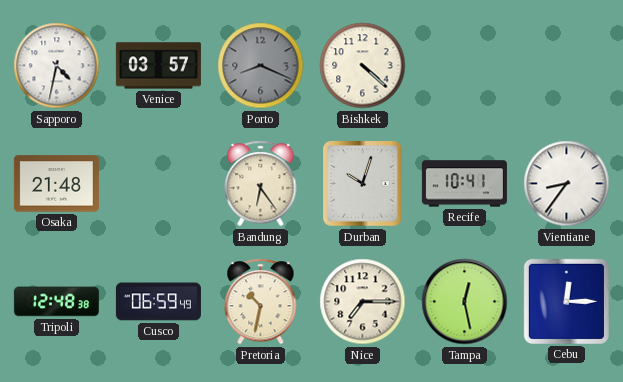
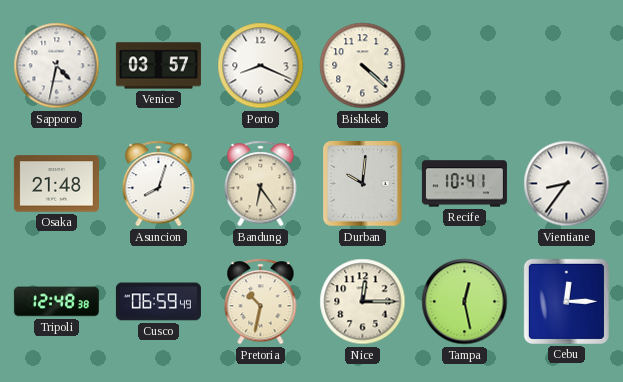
Porto dial: grey -> white
Asuncion: none -> 8:03
Durban: 10:03 -> 10:01
Nice: 7:15 -> 12:15
